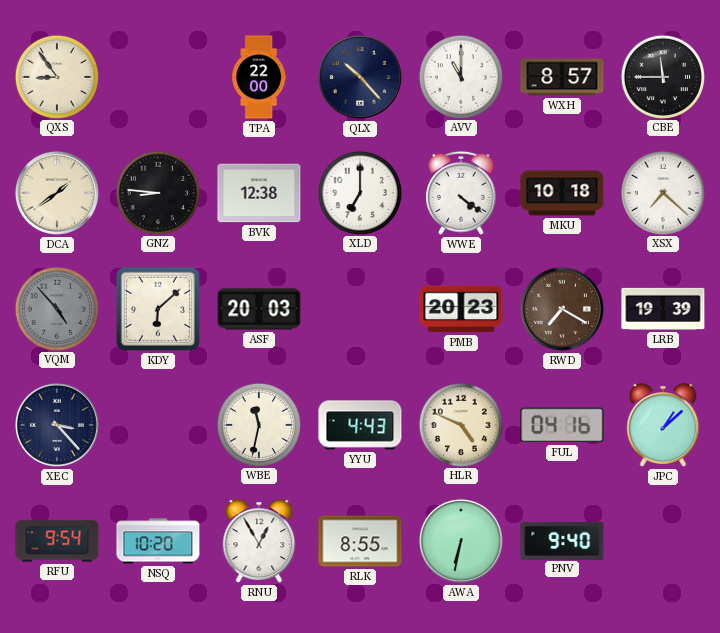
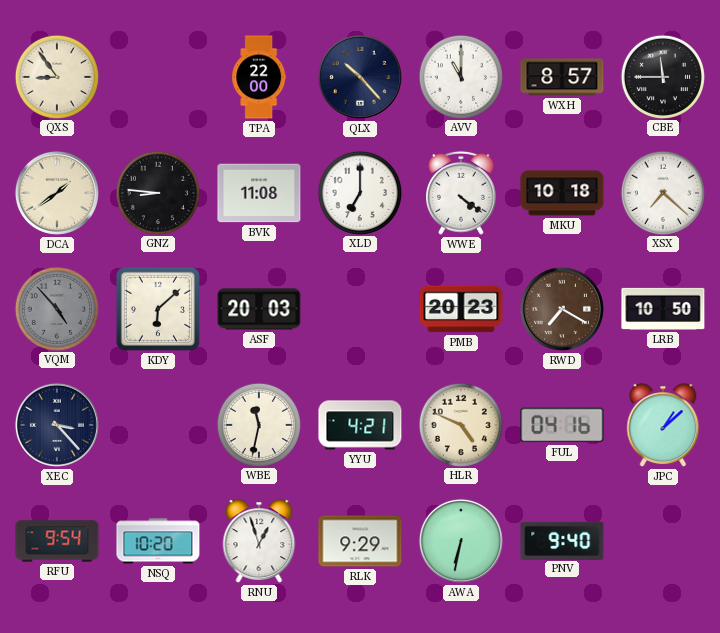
BVK: 12:38 -> 11:08
LRB: 19:39 -> 10:50
YYU: 4:43 -> 4:21
RNU: 12:55 -> 12:57
RLK: 8:55 -> 9:29
